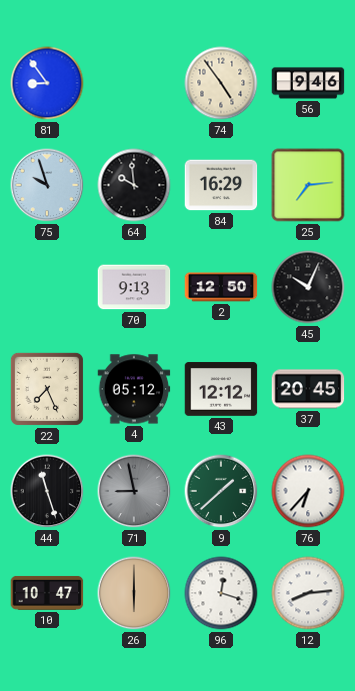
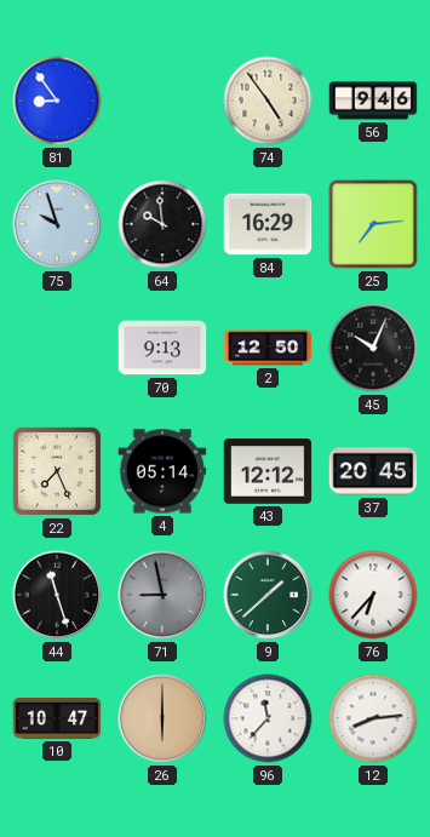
4: 05:12 -> 05:14
96: 12:18 -> 11:37
